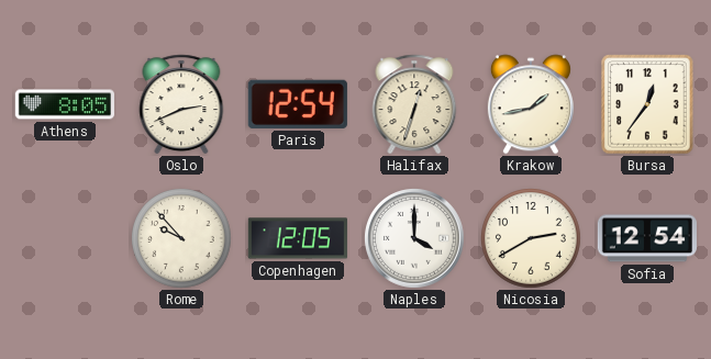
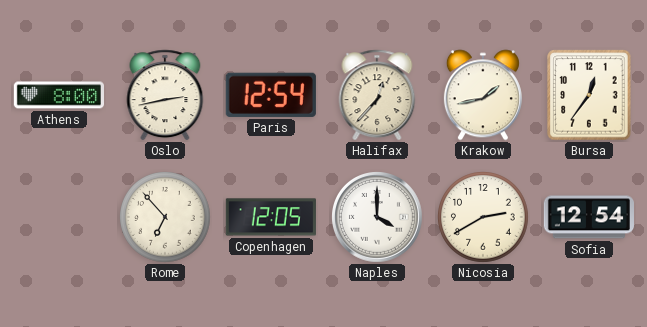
Athens: 8:05 -> 8:00
Oslo: 2:41 -> 2:43
Halifax: 12:33 -> 12:37
Rome: 9:53 -> 6:53
